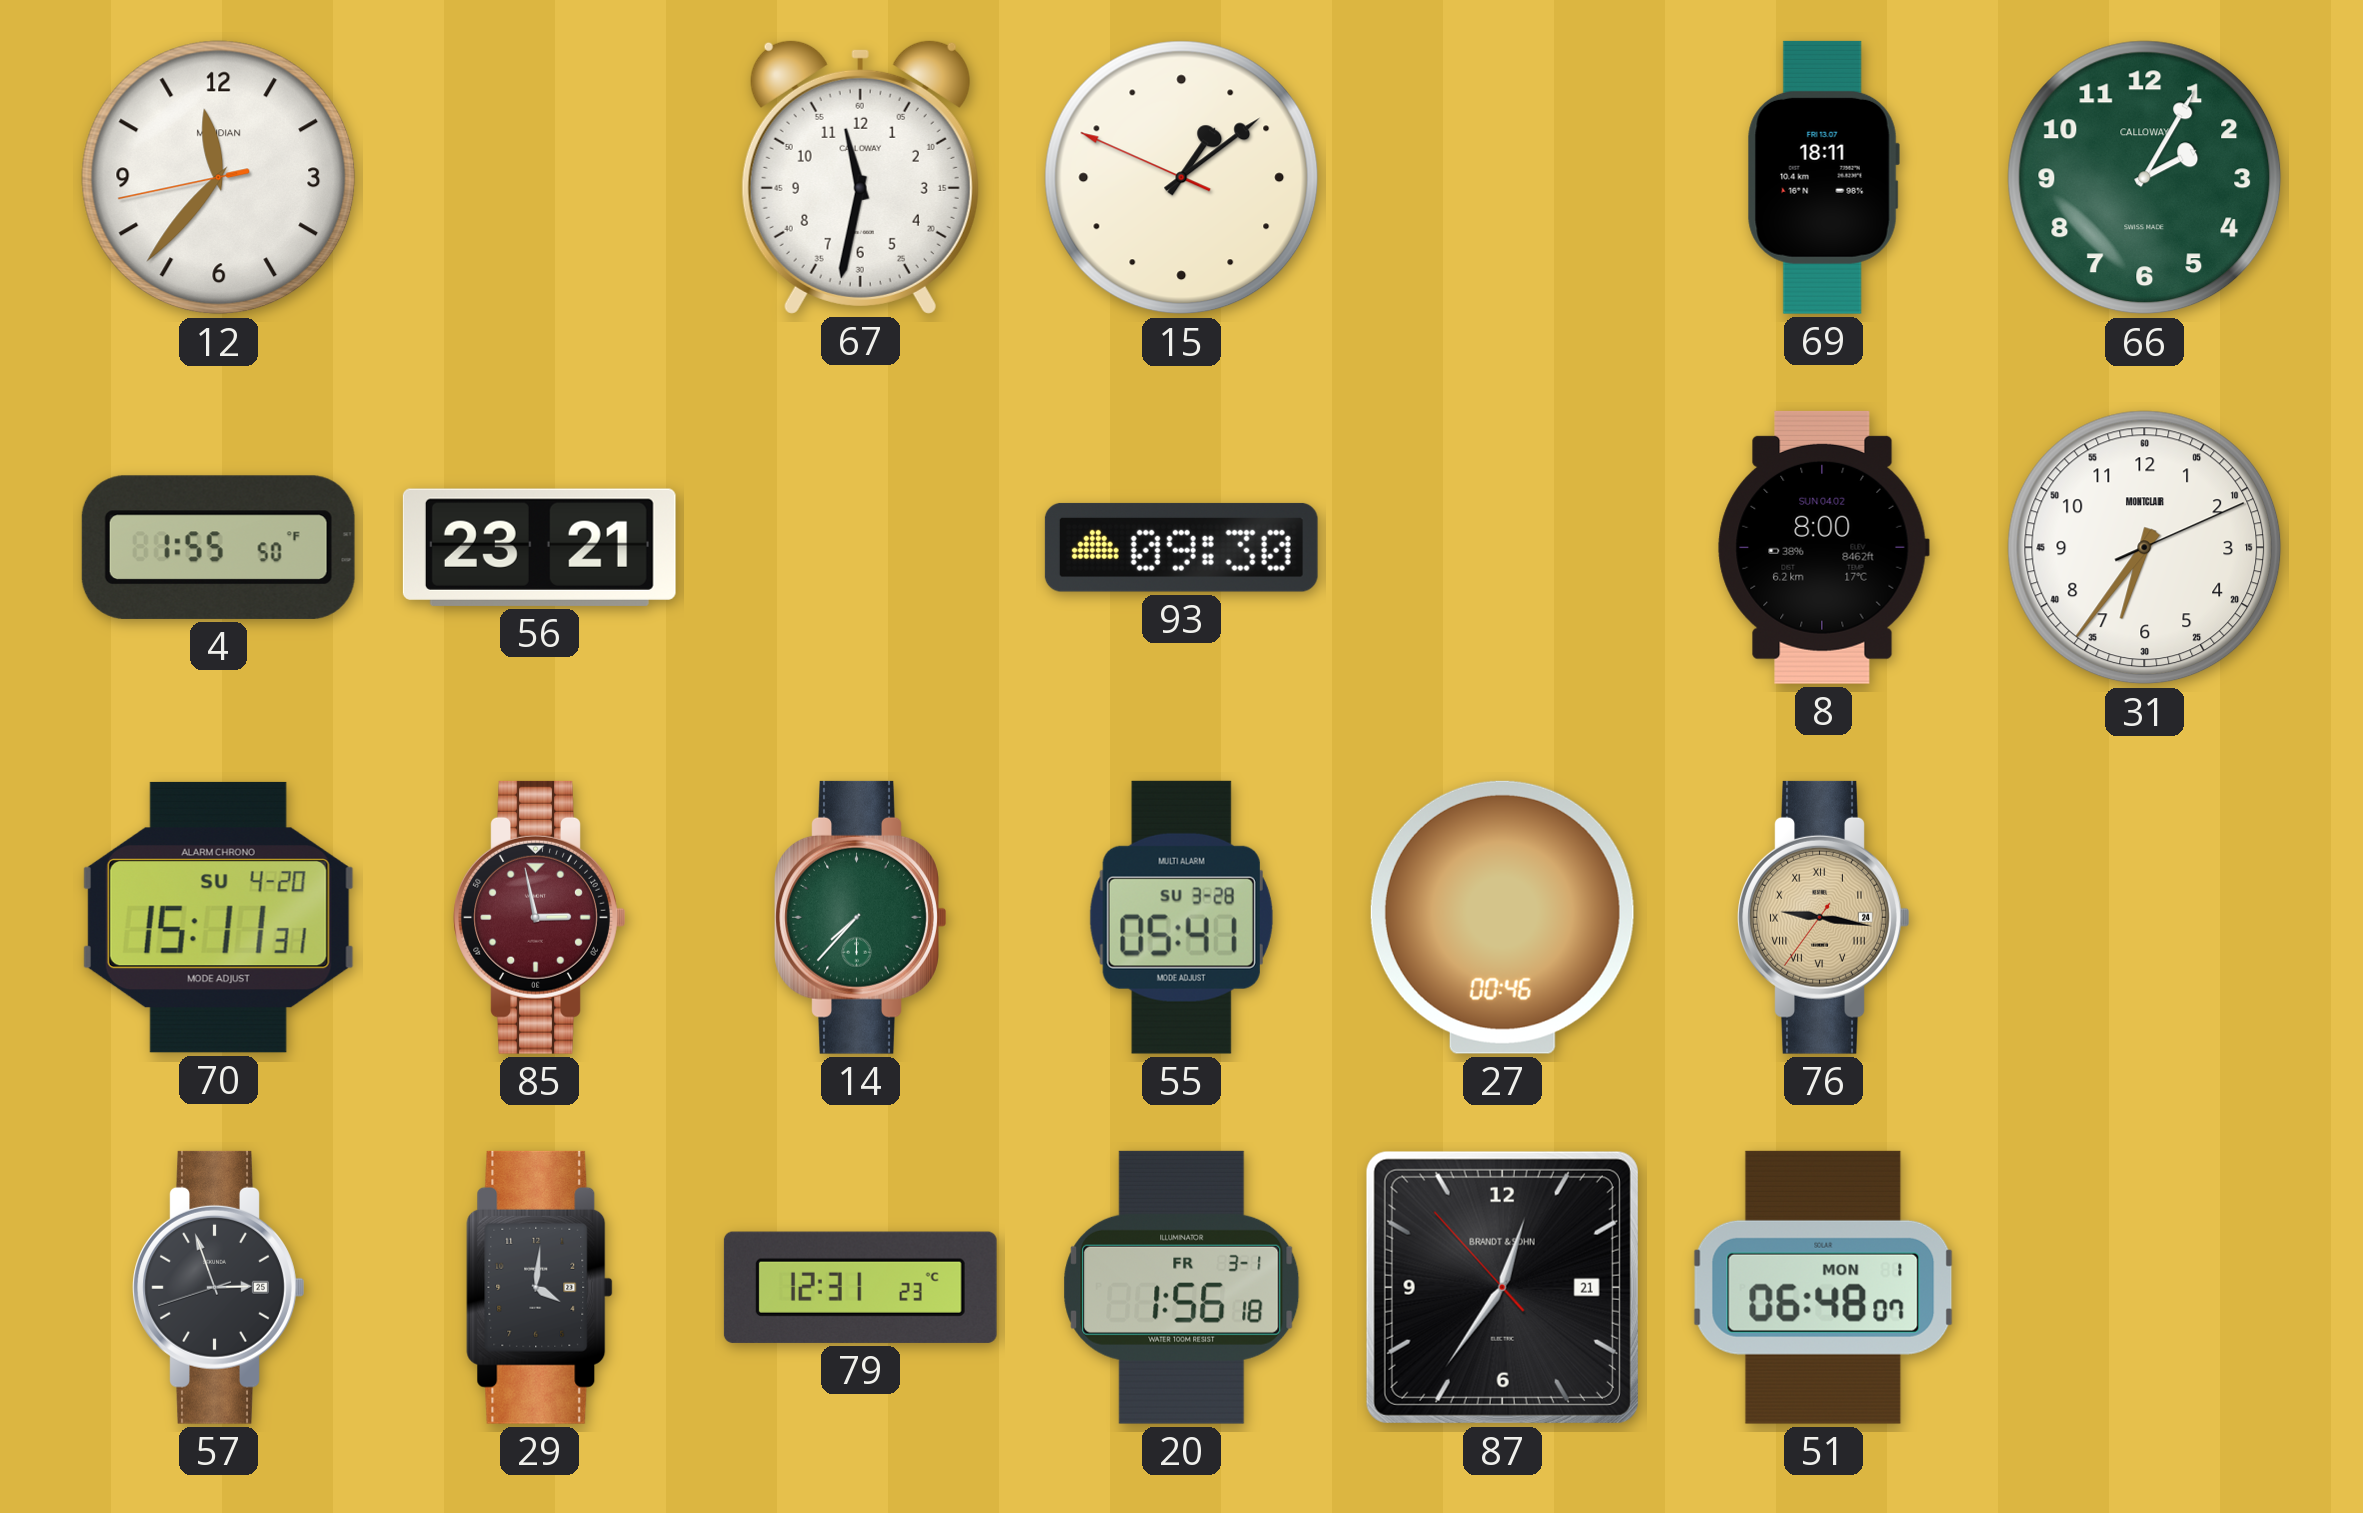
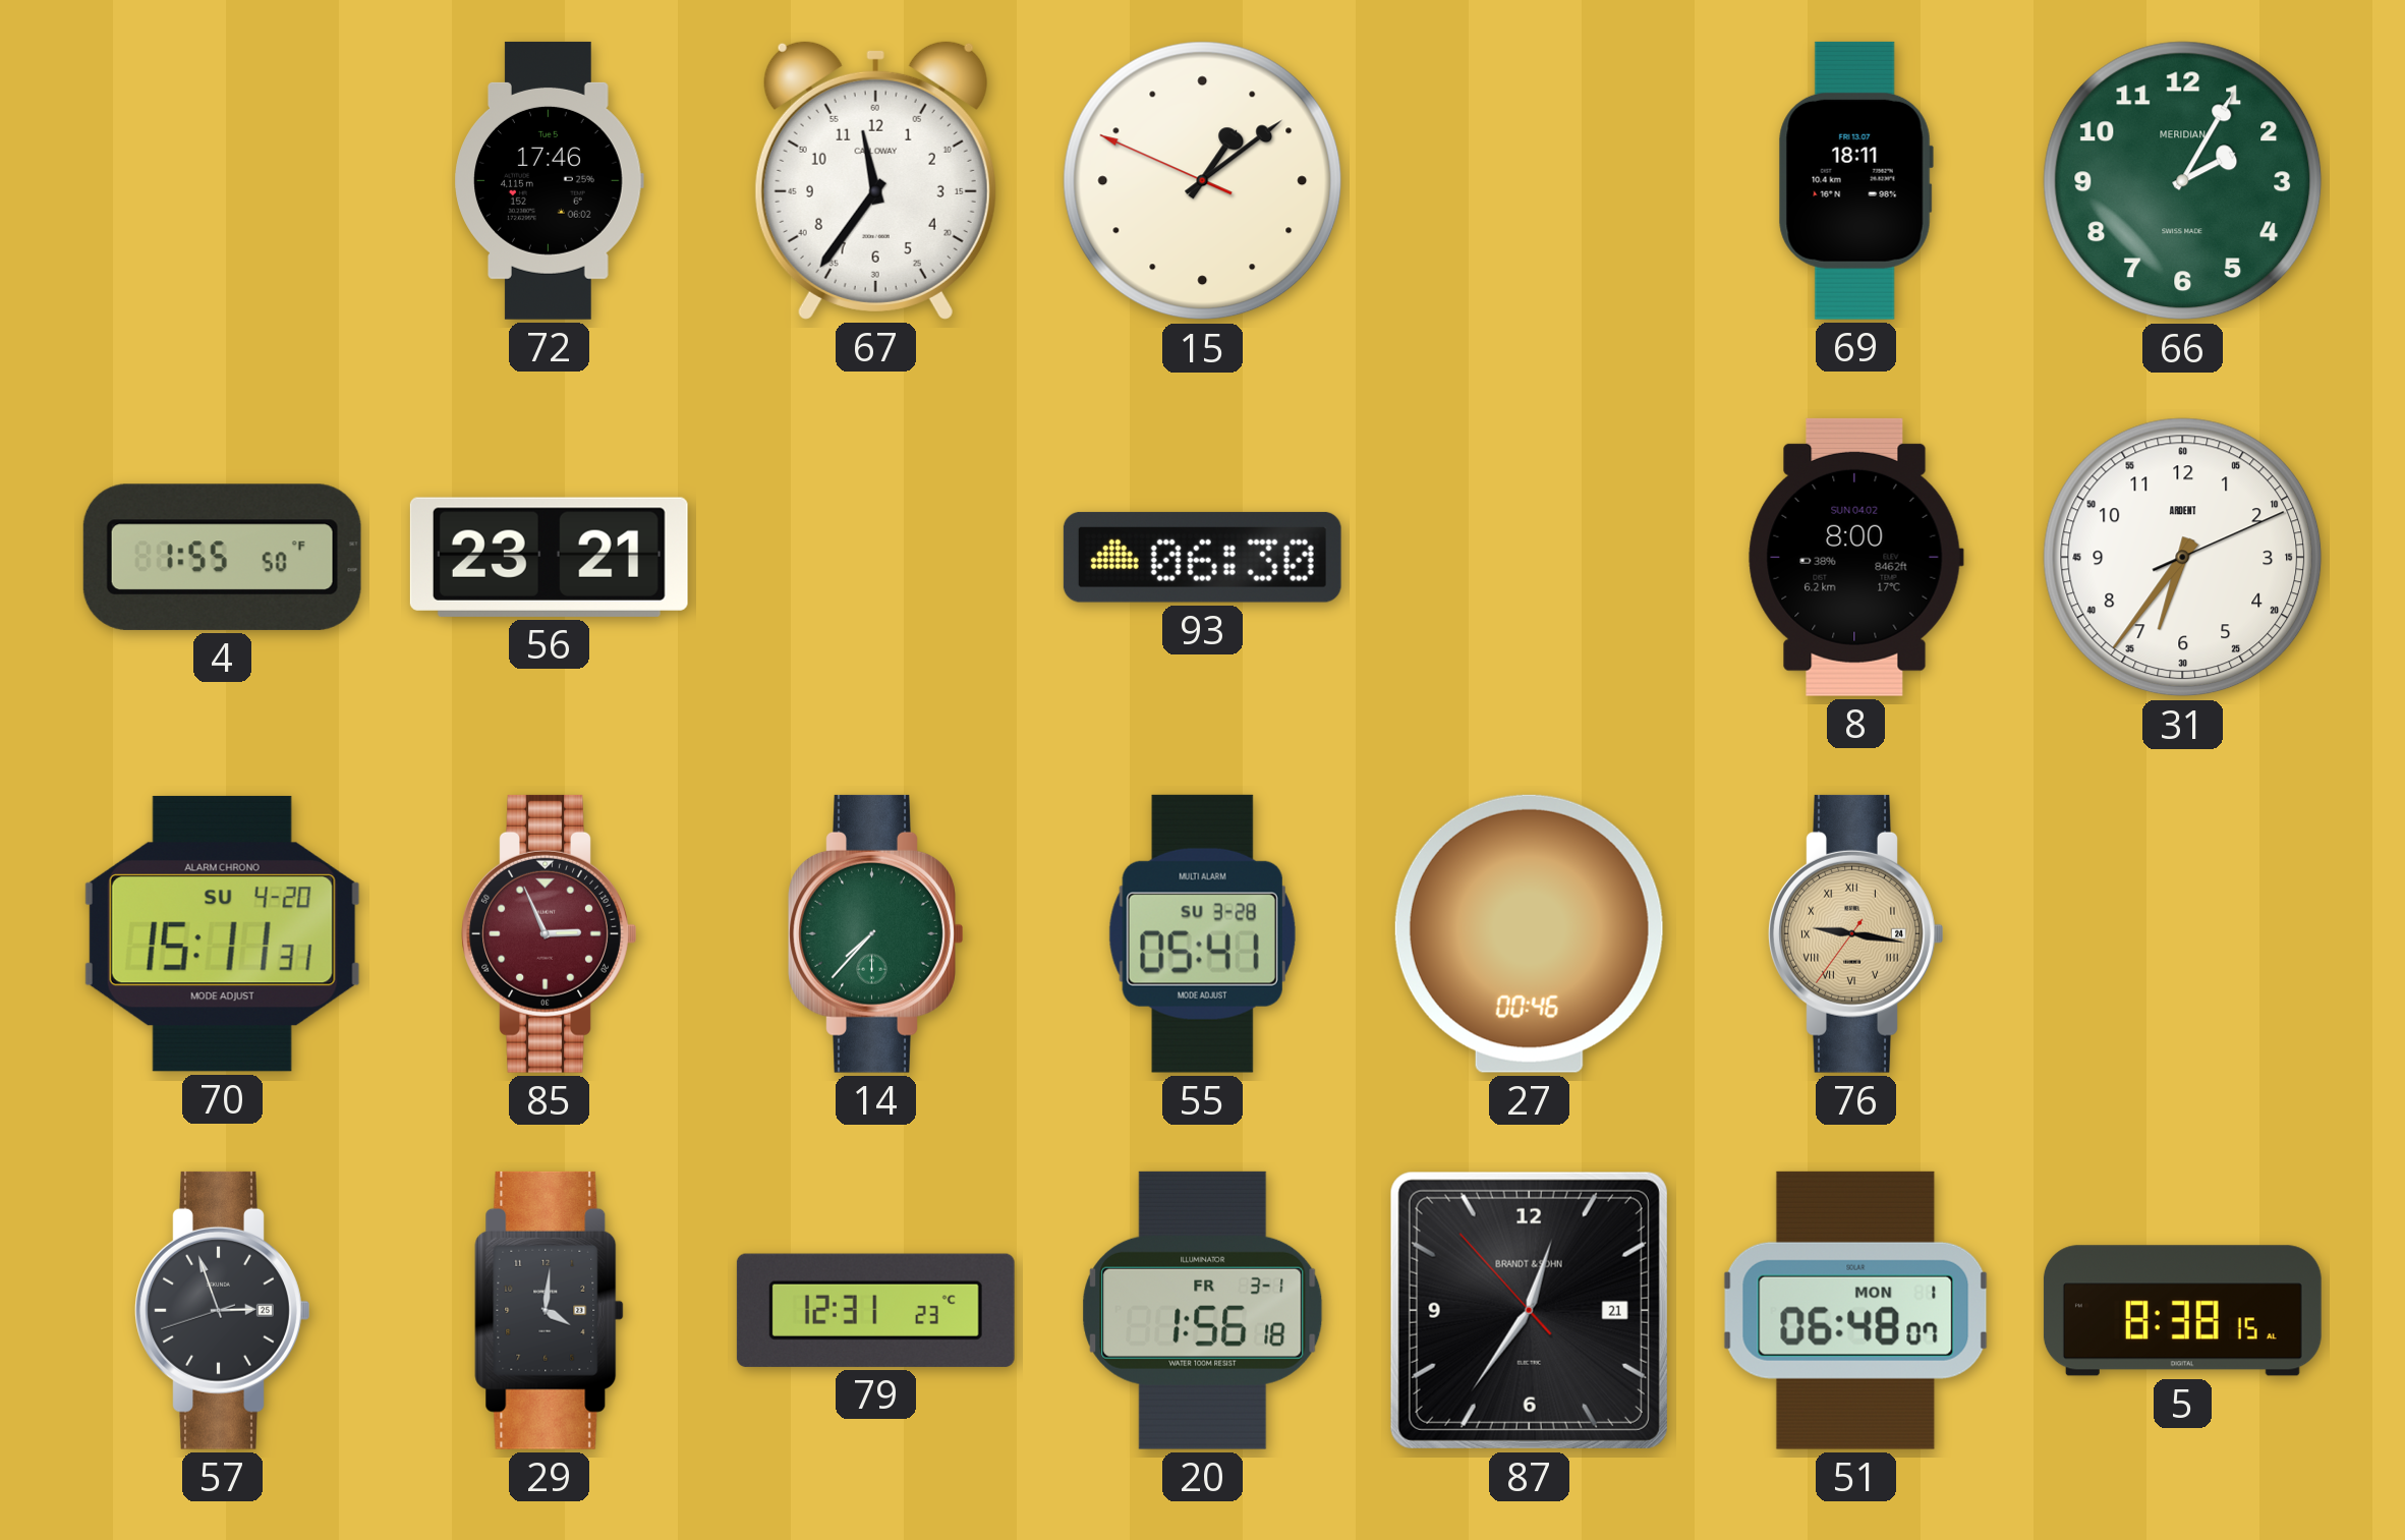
12: 11:36 -> none
72: none -> 17:46
67: 11:32 -> 11:36
66 brand: CALLOWAY -> MERIDIAN
93: 09:30 -> 06:30
31 brand: MONTCLAIR -> ARDENT
85: 2:58 -> 2:56
5: none -> 8:38
